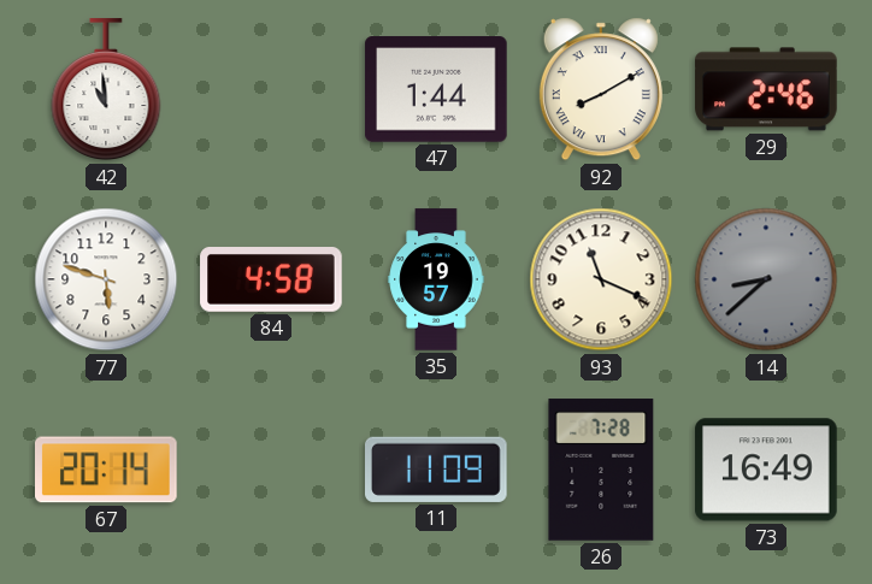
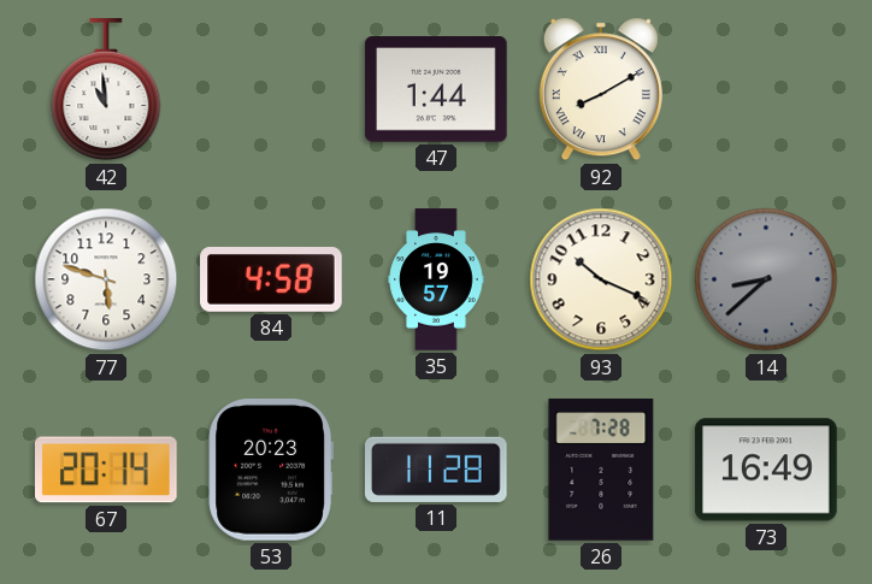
29: 2:46 -> none
93: 11:19 -> 10:19
53: none -> 20:23
11: 11:09 -> 11:28
